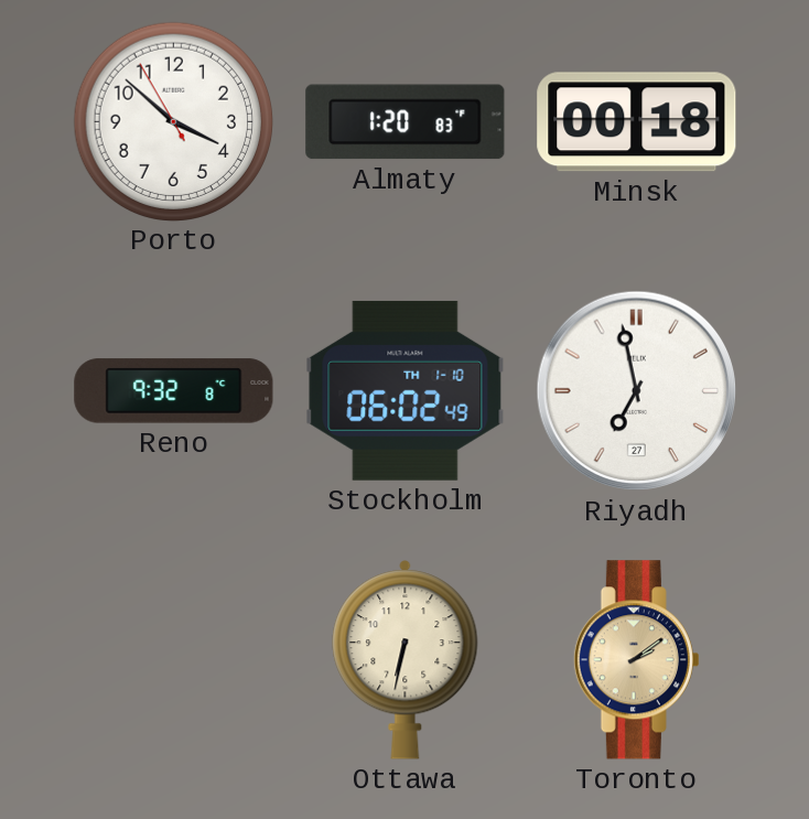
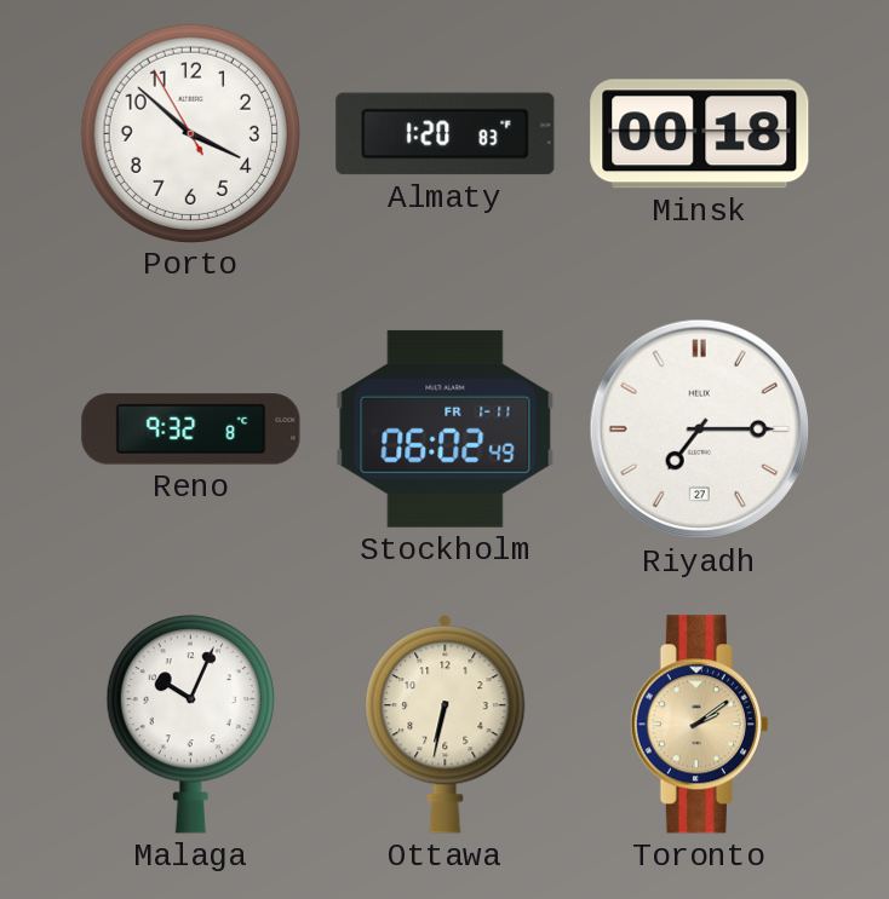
Stockholm date: TH 1-10 -> FR 1-11
Riyadh: 6:58 -> 7:15
Malaga: none -> 10:04
